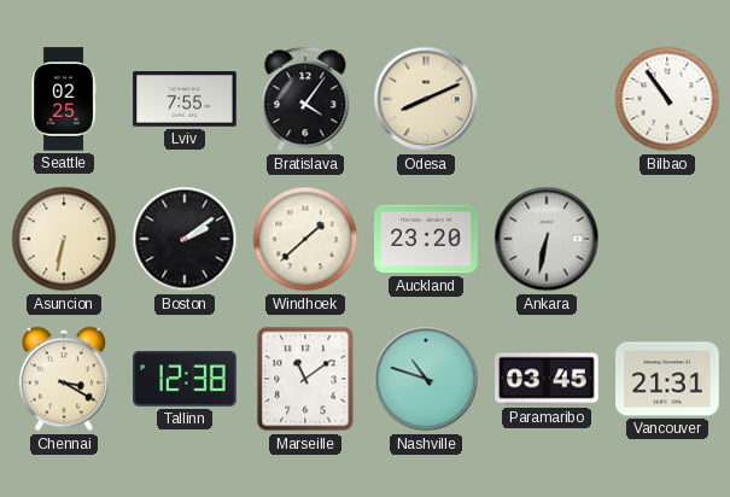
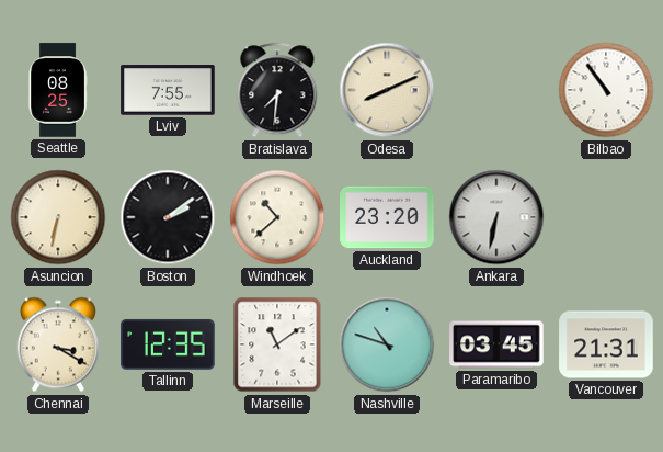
Seattle: 02:25 -> 08:25
Bratislava: 4:06 -> 7:31
Windhoek: 1:38 -> 10:38
Tallinn: 12:38 -> 12:35
